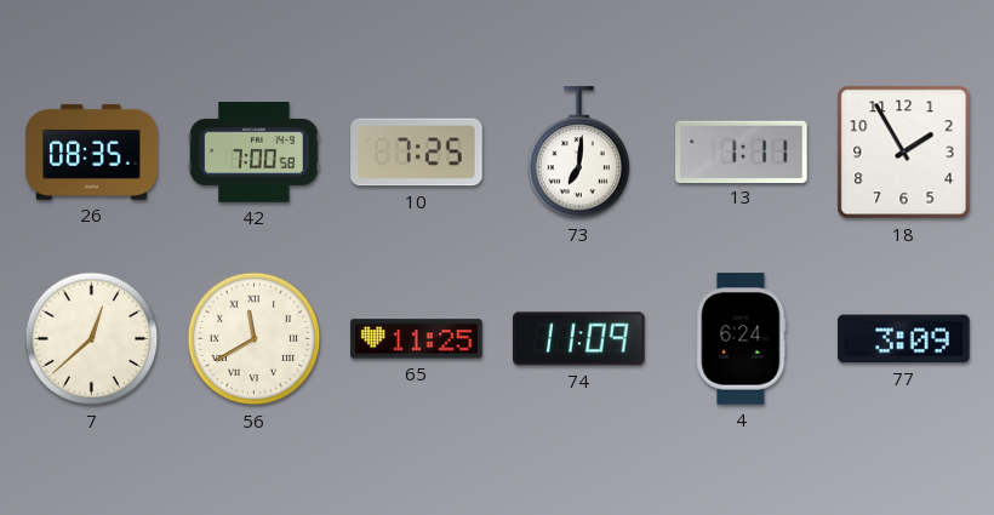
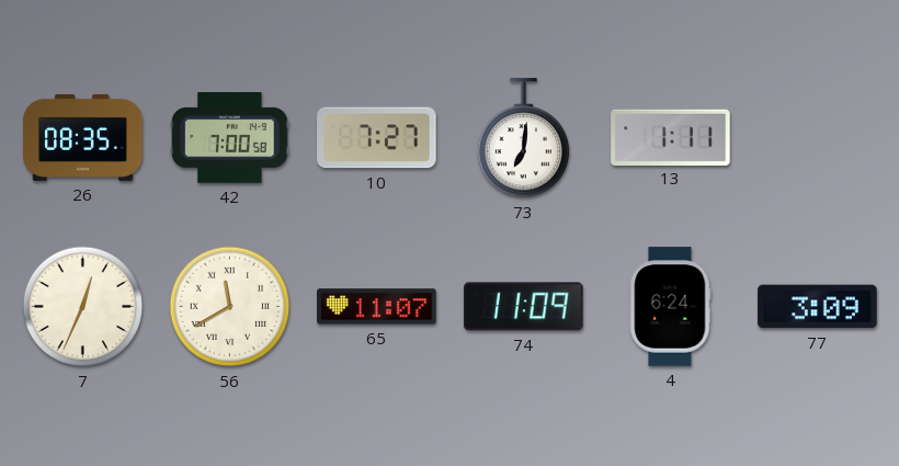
10: 7:25 -> 7:27
18: 1:55 -> none
7: 12:38 -> 12:34
65: 11:25 -> 11:07
